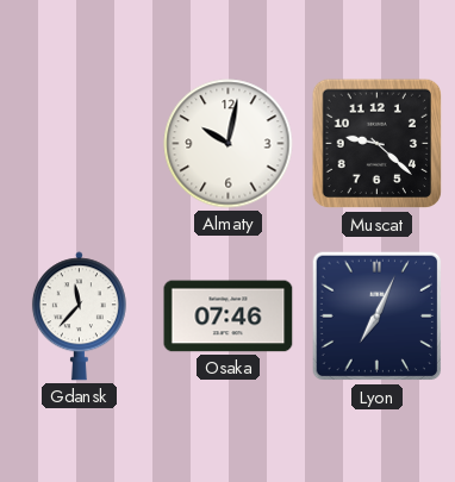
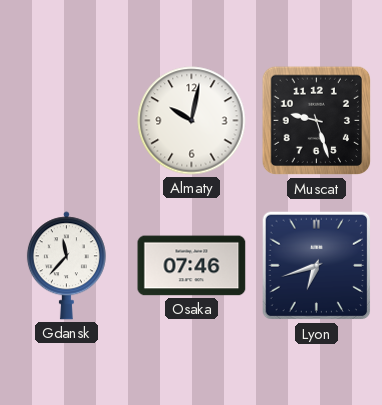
Muscat: 9:22 -> 9:27
Lyon: 7:04 -> 6:42
